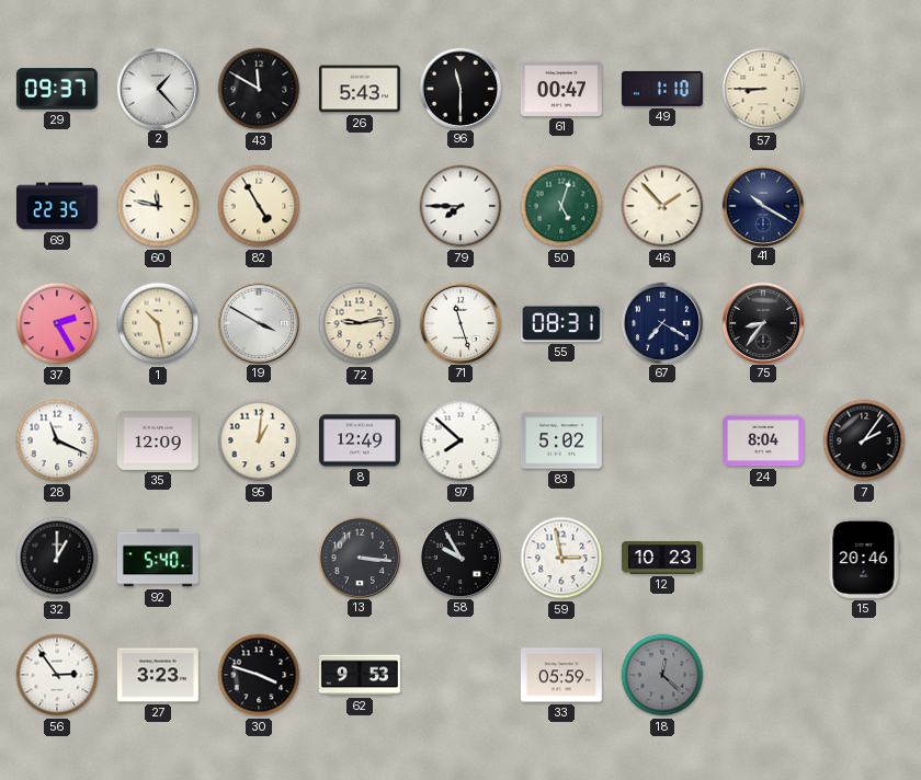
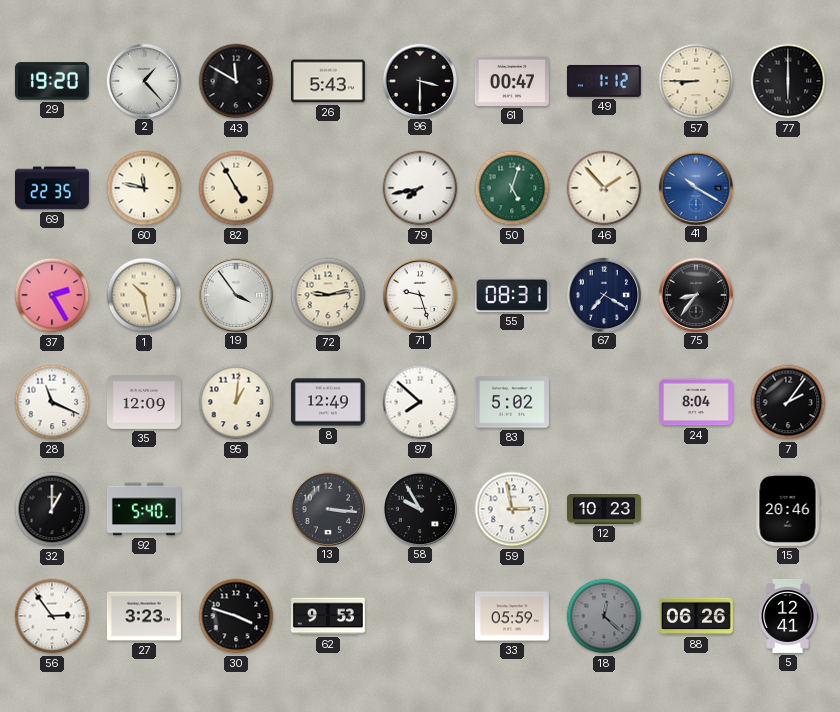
29: 09:37 -> 19:20
96: 11:30 -> 3:30
49: 1:10 -> 1:12
77: none -> 6:00
79: 7:45 -> 7:43
41 dial: navy -> blue
19: 3:50 -> 3:54
71: 11:27 -> 9:27
88: none -> 06:26
5: none -> 12:41
